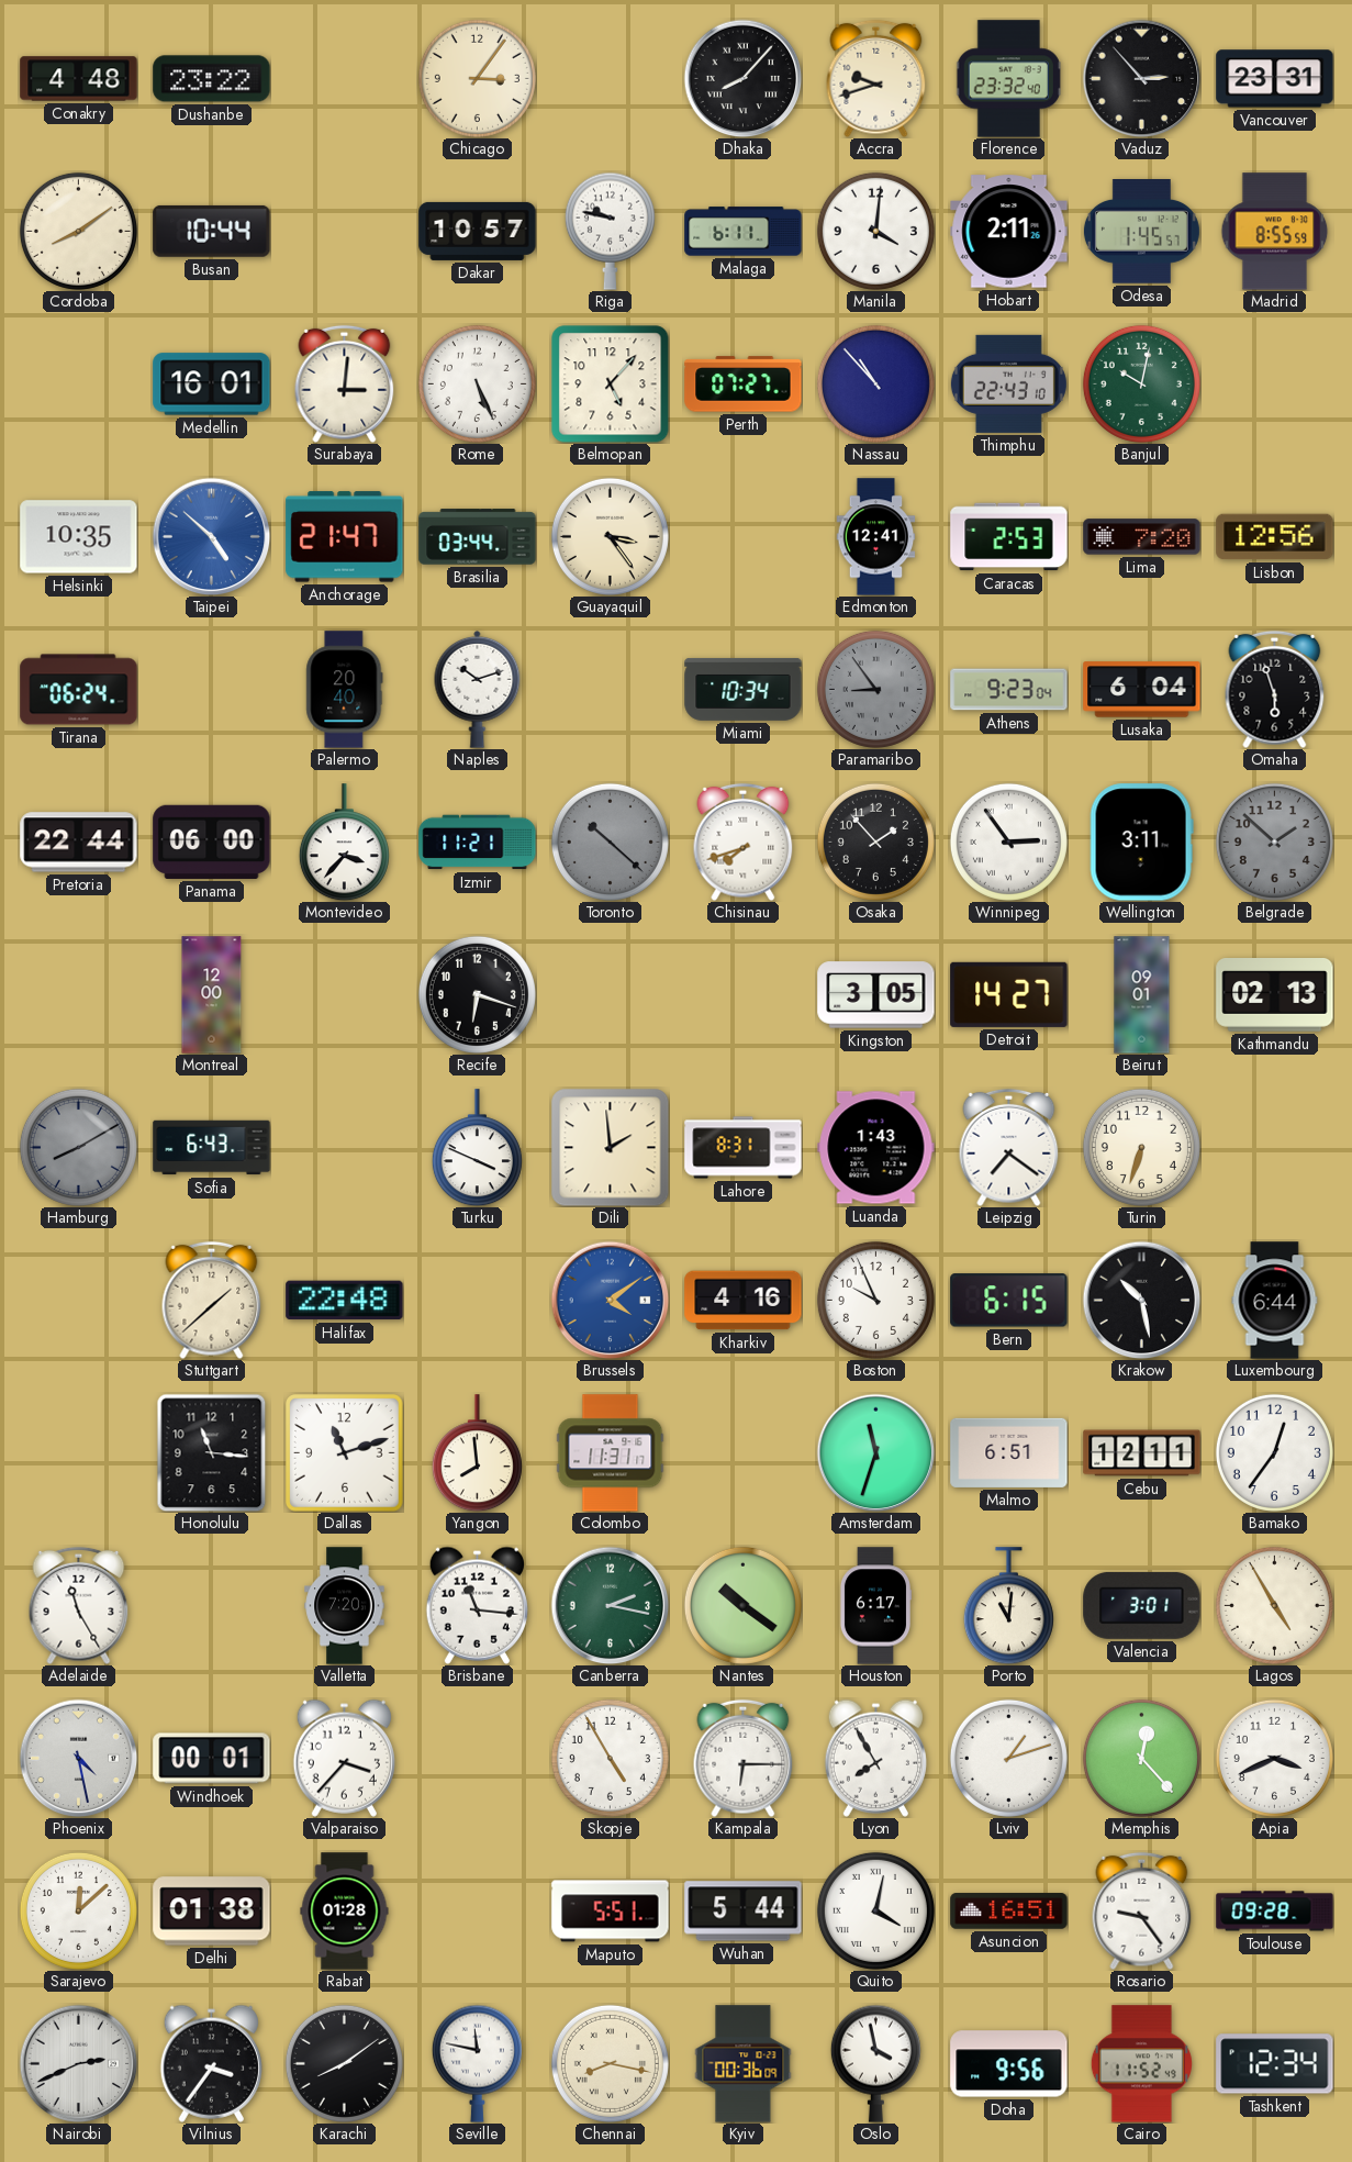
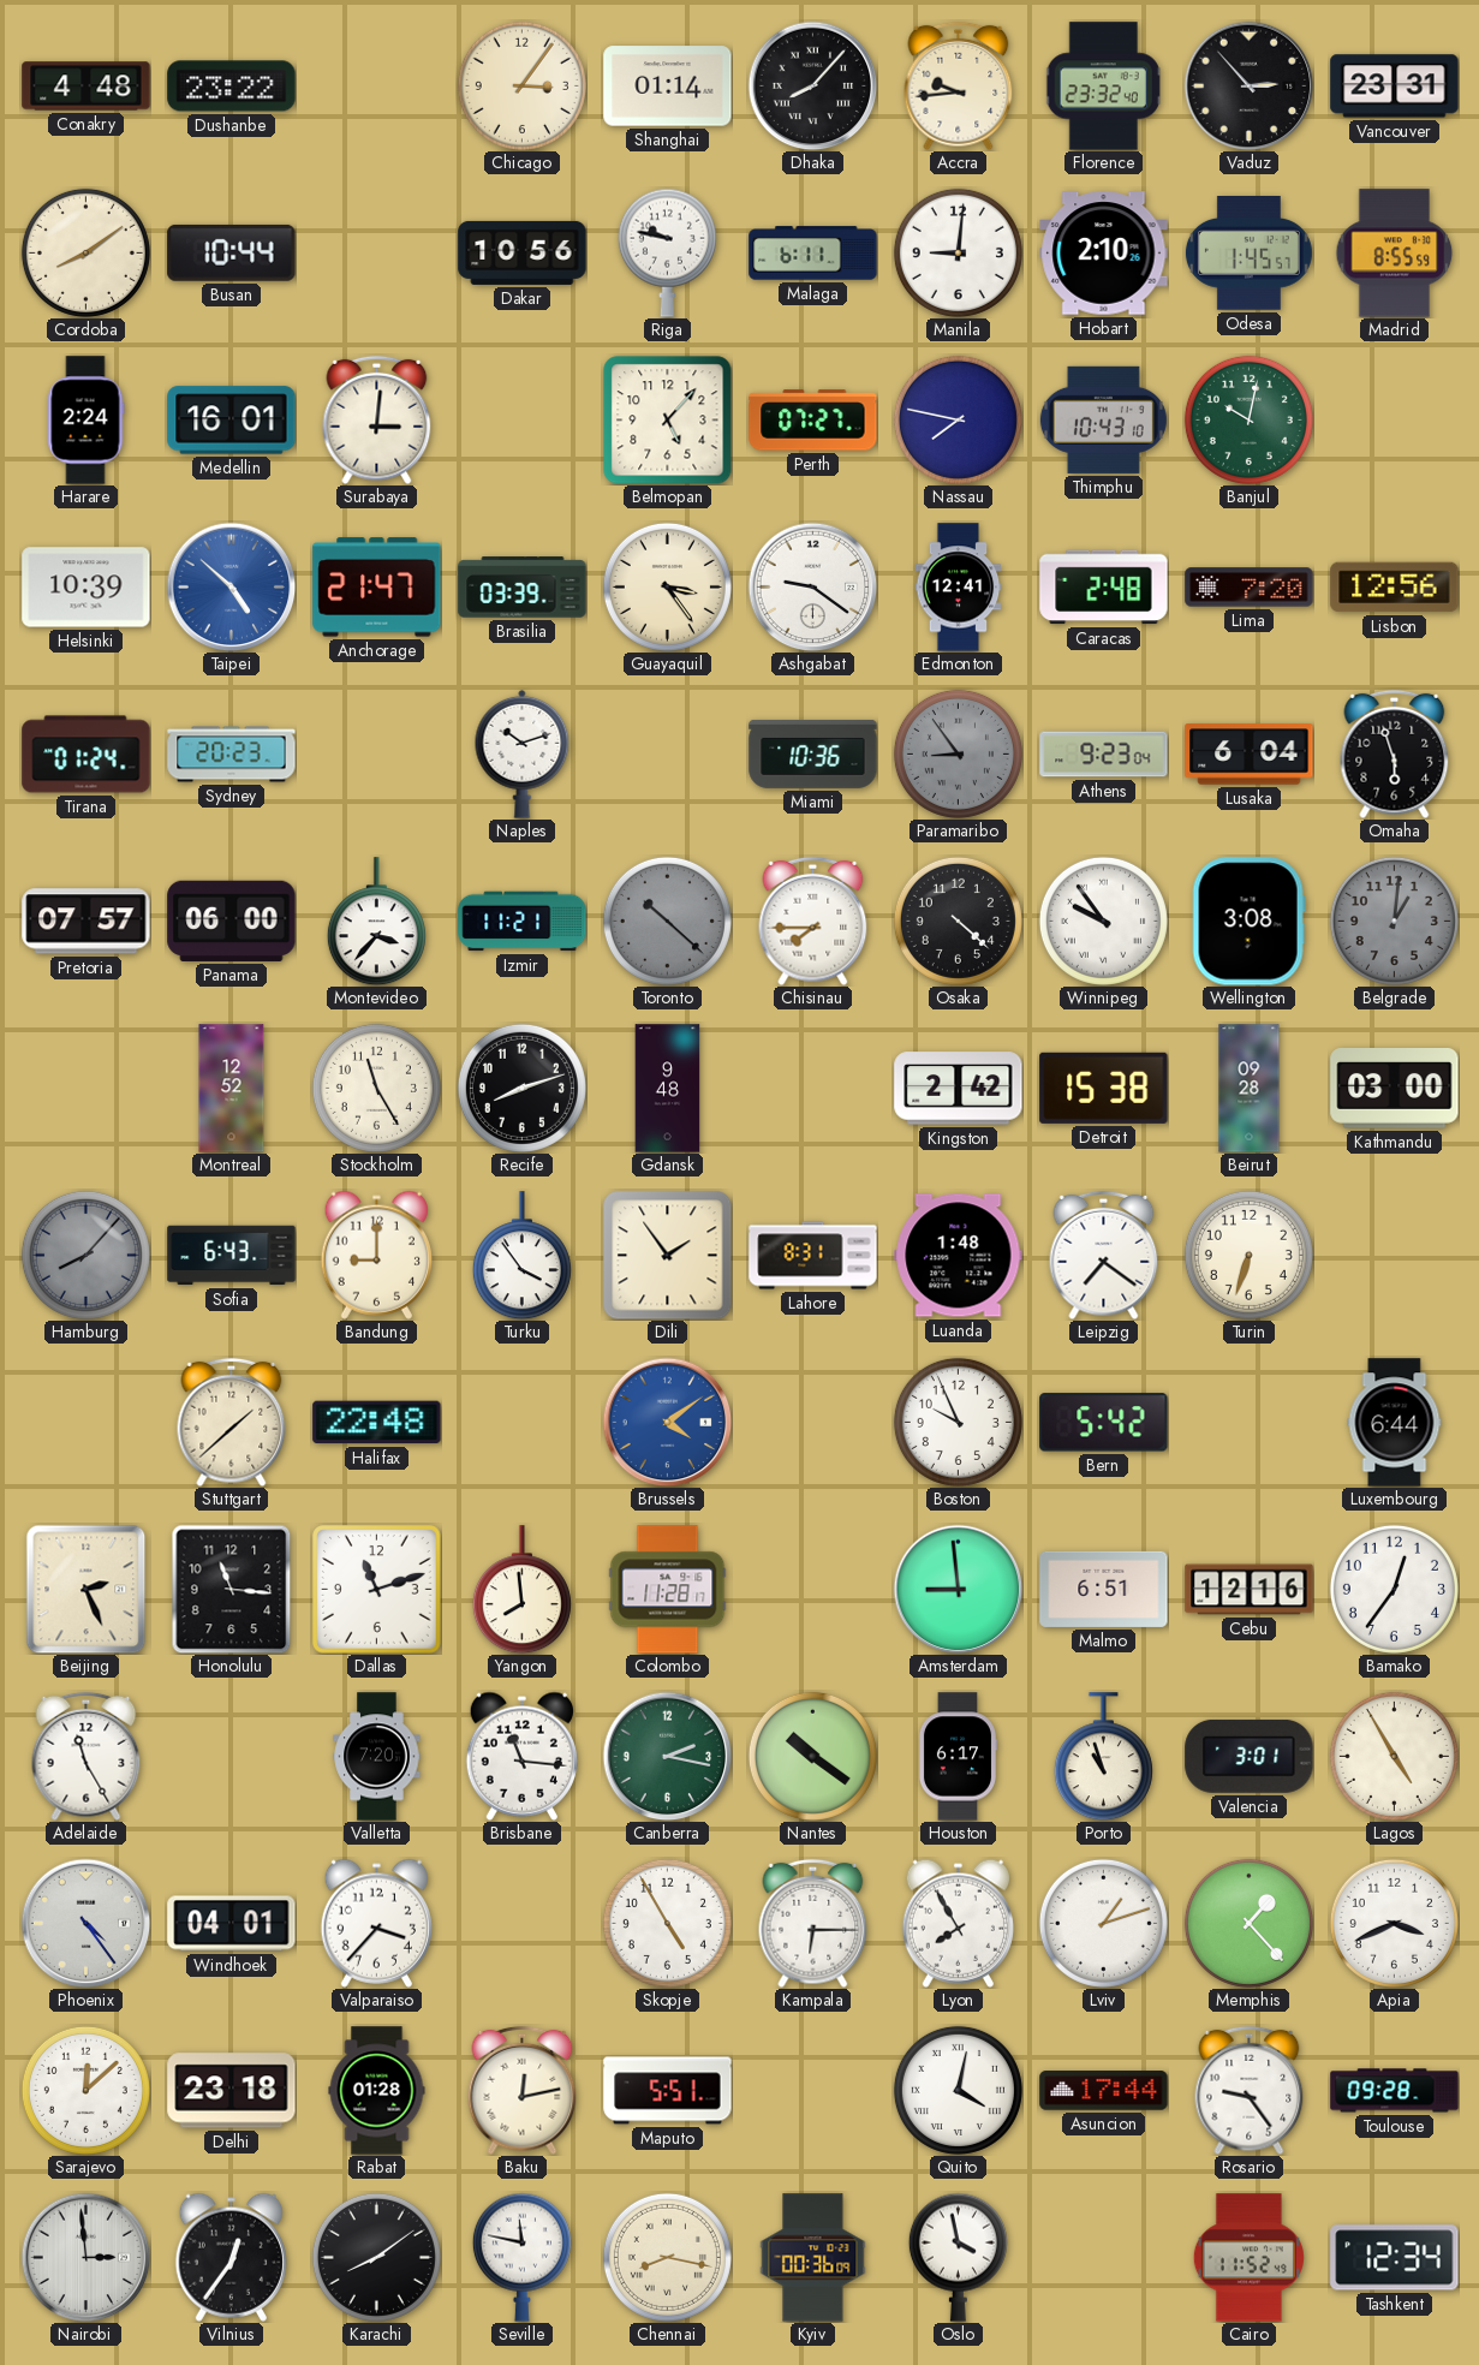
Shanghai: none -> 01:14
Accra: 9:42 -> 9:44
Dakar: 10:57 -> 10:56
Manila: 4:01 -> 9:01
Hobart: 2:11 -> 2:10
Harare: none -> 2:24
Rome: 5:26 -> none
Nassau: 10:53 -> 7:47
Thimphu: 22:43 -> 10:43
Helsinki: 10:35 -> 10:39
Brasilia: 03:44 -> 03:39
Ashgabat: none -> 9:21
Caracas: 2:53 -> 2:48
Tirana: 06:24 -> 01:24
Sydney: none -> 20:23
Palermo: 20:40 -> none
Miami: 10:34 -> 10:36
Pretoria: 22:44 -> 07:57
Chisinau: 7:42 -> 7:45
Osaka: 1:53 -> 4:22
Winnipeg: 2:54 -> 9:54
Wellington: 3:11 -> 3:08
Belgrade: 1:52 -> 1:01
Montreal: 12:00 -> 12:52
Stockholm: none -> 11:25
Recife: 6:18 -> 8:12
Gdansk: none -> 9:48
Kingston: 3:05 -> 2:42
Detroit: 14:27 -> 15:38
Beirut: 09:01 -> 09:28
Kathmandu: 02:13 -> 03:00
Hamburg: 8:10 -> 8:07
Bandung: none -> 9:00
Turku: 3:49 -> 3:54
Dili: 1:59 -> 1:54
Luanda: 1:43 -> 1:48
Kharkiv: 4:16 -> none
Bern: 6:15 -> 5:42
Krakow: 10:28 -> none
Beijing: none -> 2:26
Colombo: 11:31 -> 11:28
Amsterdam: 11:33 -> 8:59
Cebu: 12:11 -> 12:16
Porto: 11:01 -> 10:57
Phoenix: 4:28 -> 4:24
Windhoek: 00:01 -> 04:01
Memphis: 12:23 -> 1:23
Delhi: 01:38 -> 23:18
Baku: none -> 12:13
Wuhan: 5:44 -> none
Asuncion: 16:51 -> 17:44
Nairobi: 2:41 -> 2:59
Vilnius: 3:36 -> 12:36
Doha: 9:56 -> none
